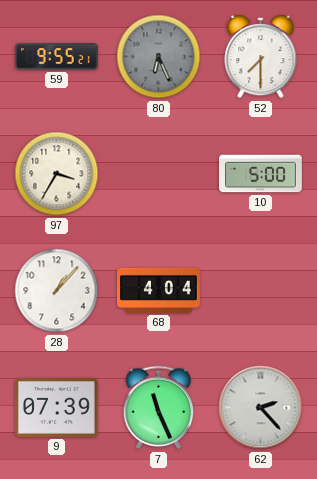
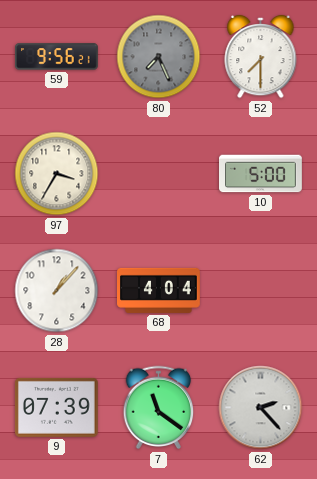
59: 9:55 -> 9:56
80: 6:26 -> 7:26
7: 11:26 -> 11:21
